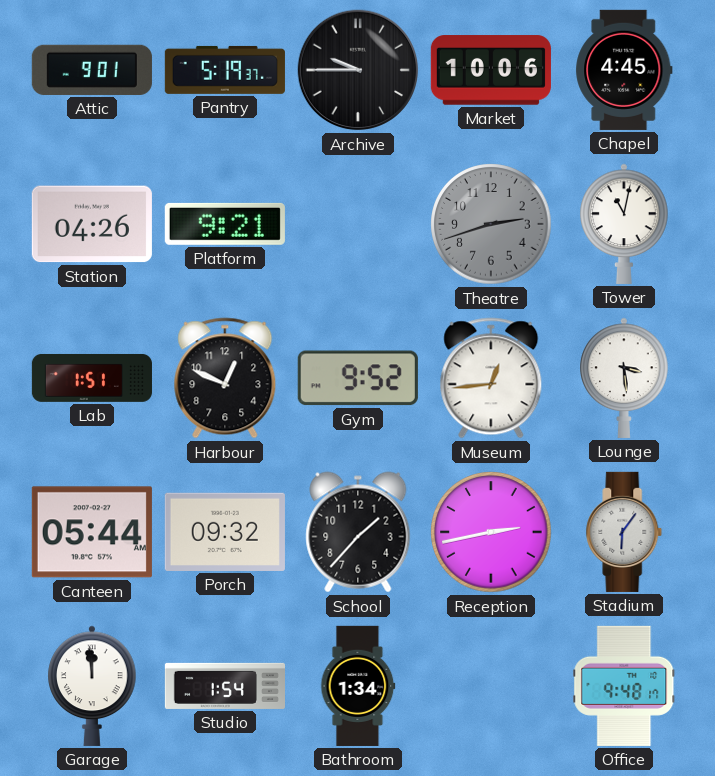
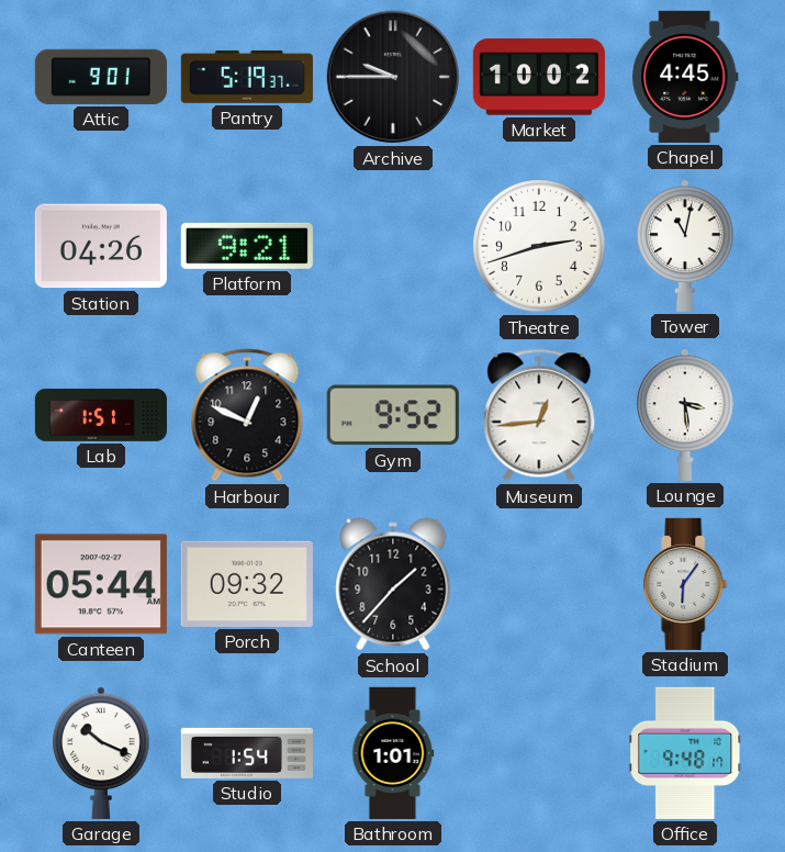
Market: 10:06 -> 10:02
Theatre dial: grey -> white
Reception: 2:43 -> none
Garage: 11:59 -> 10:19
Bathroom: 1:34 -> 1:01
